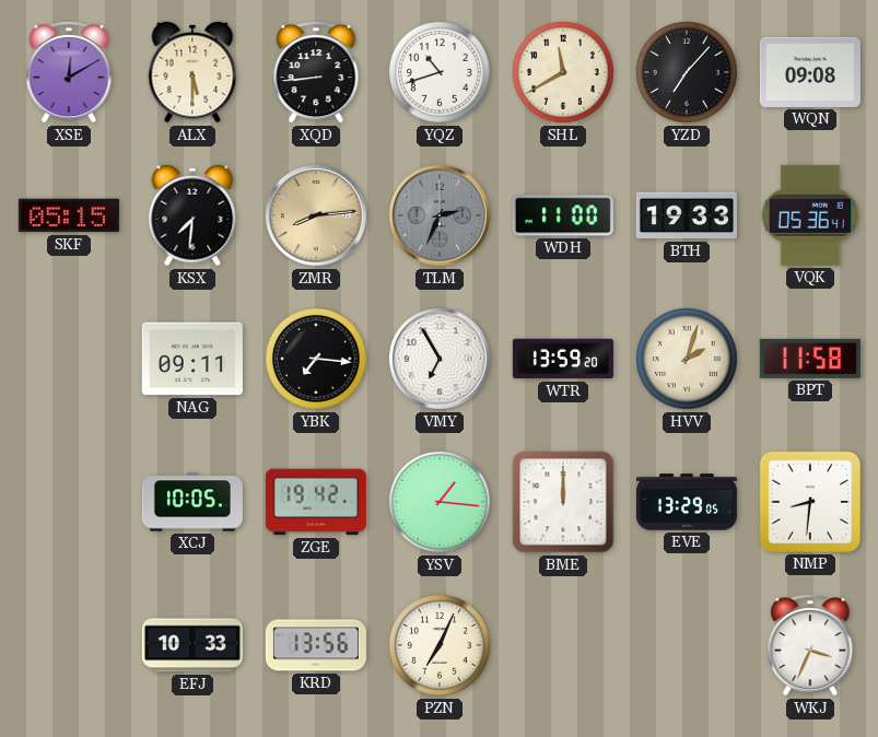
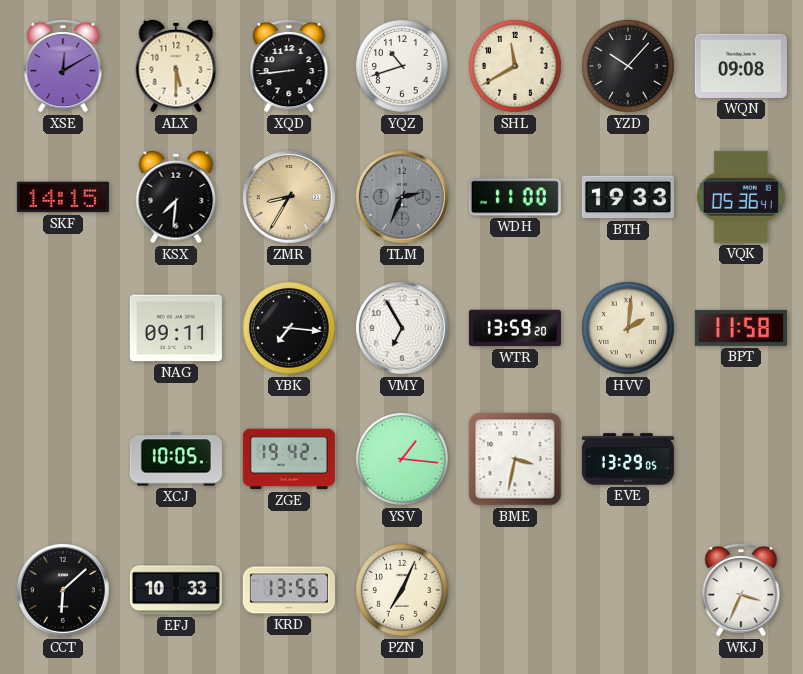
YZD: 7:07 -> 10:07
SKF: 05:15 -> 14:15
ZMR: 8:14 -> 8:35
HVV: 2:03 -> 2:01
BME: 12:00 -> 3:32
NMP: 8:31 -> none
CCT: none -> 6:08
